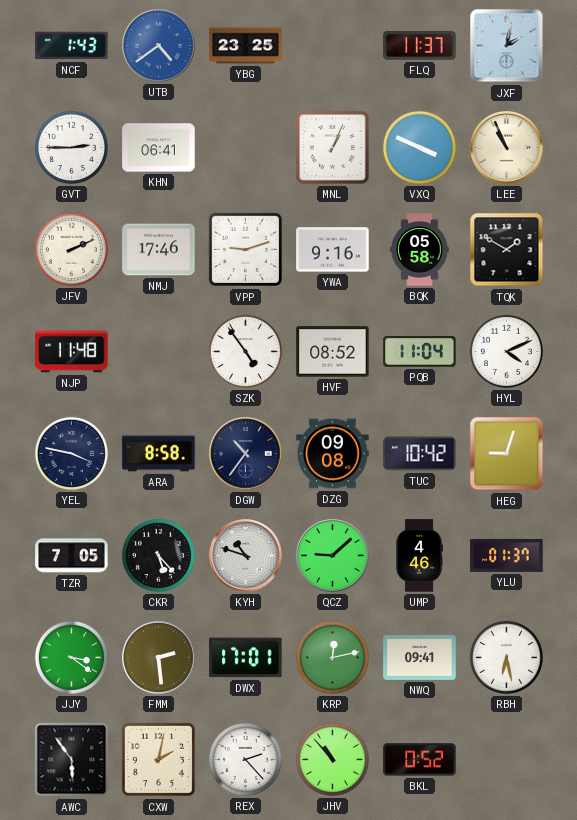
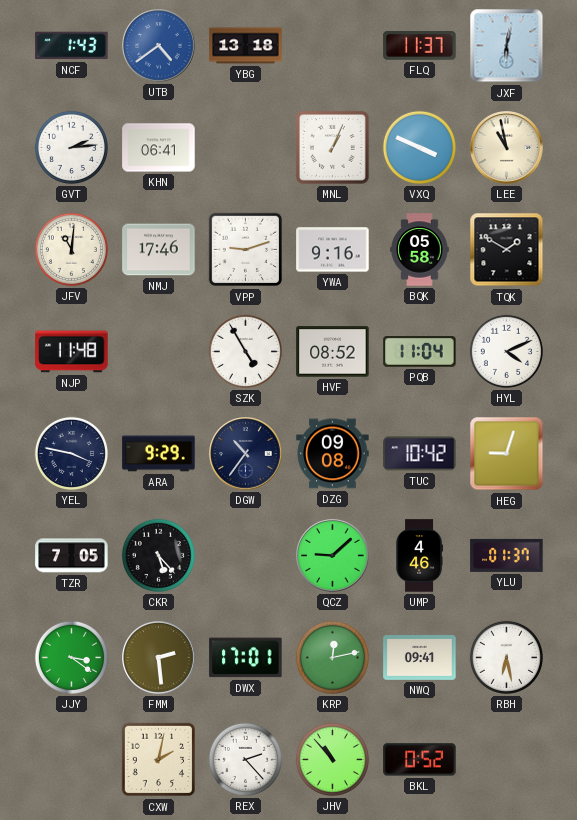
YBG: 23:25 -> 13:18
JXF: 2:02 -> 6:02
GVT: 2:45 -> 2:14
LEE: 10:56 -> 10:58
JFV: 2:11 -> 11:01
SZK: 4:54 -> 4:55
ARA: 8:58 -> 9:29
KYH: 10:48 -> none
AWC: 5:54 -> none
